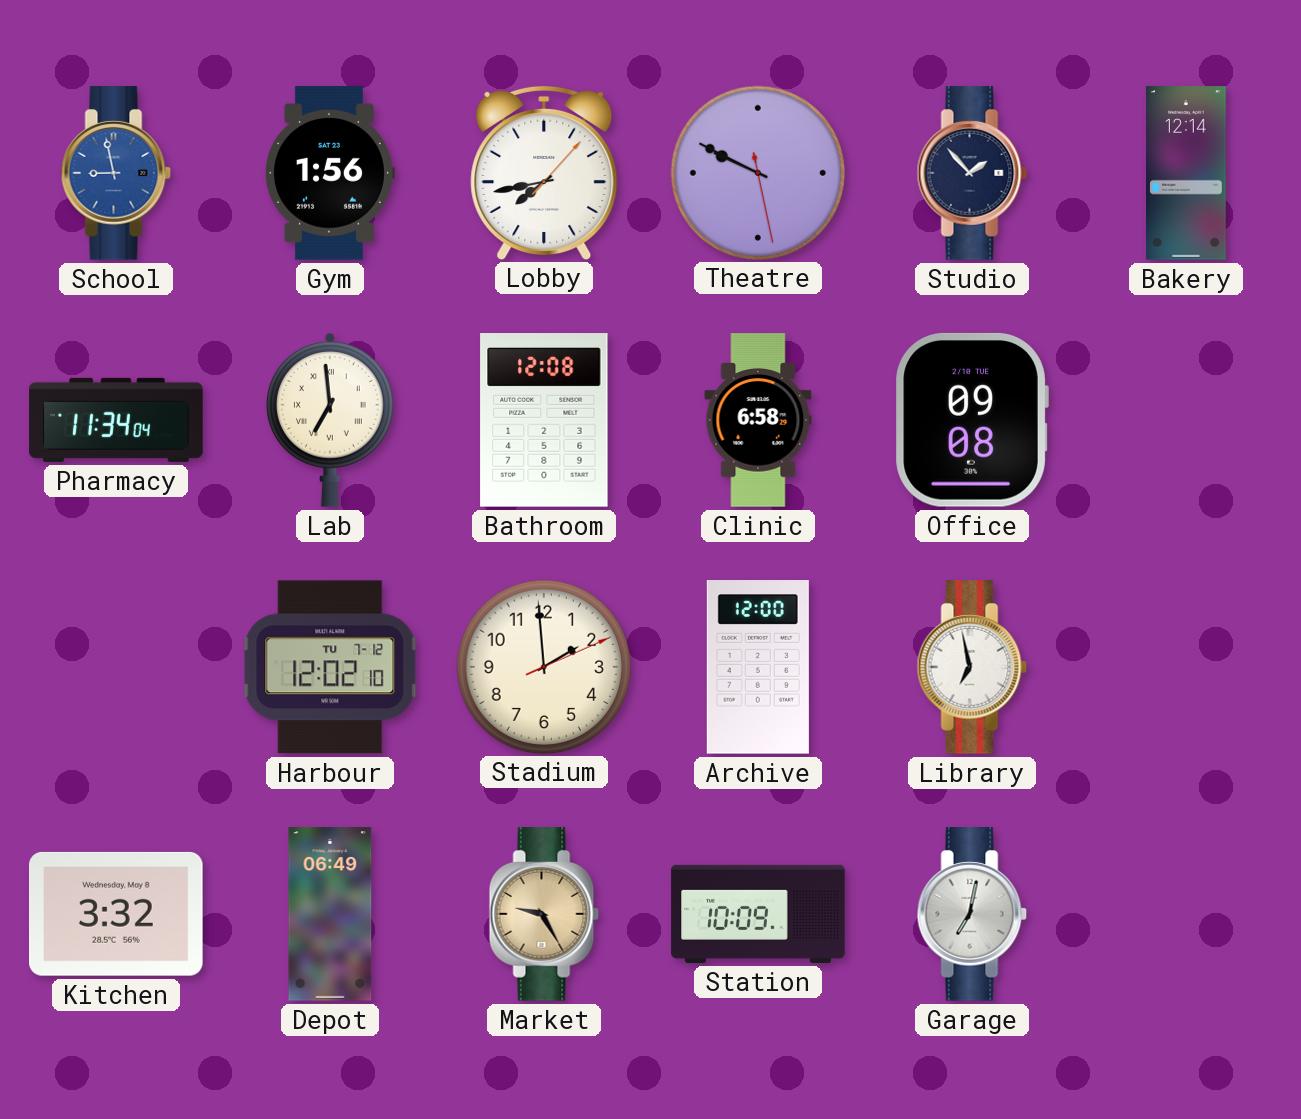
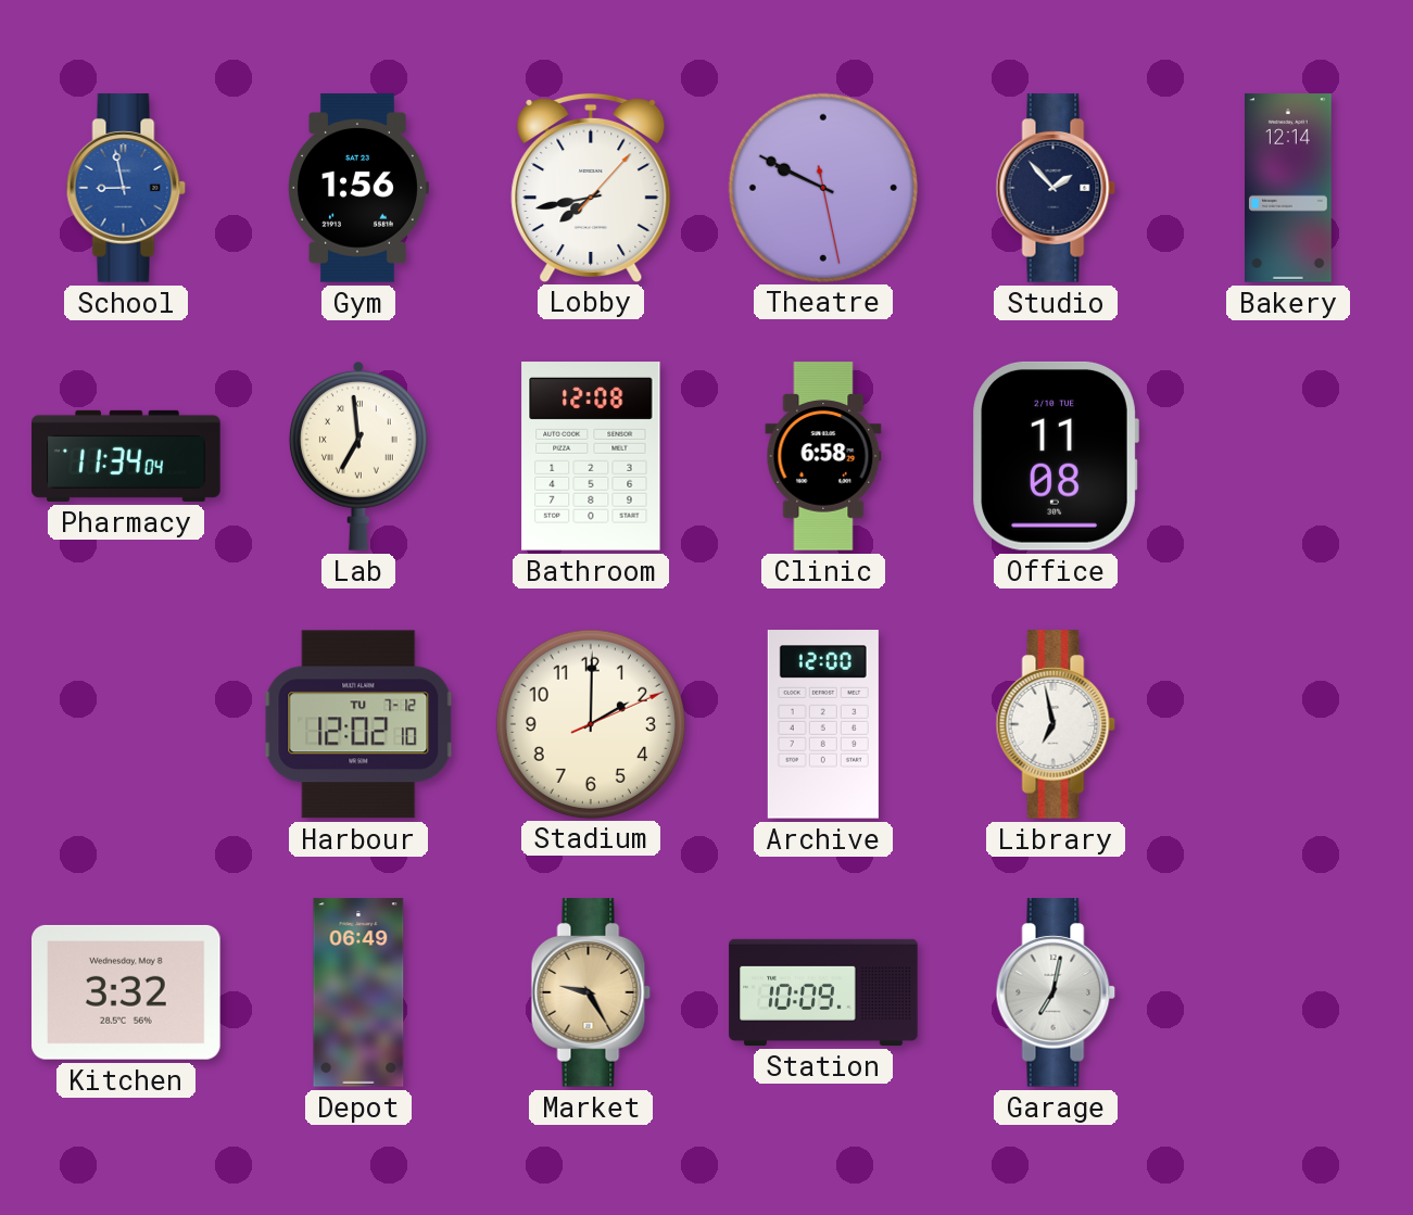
Office: 09:08 -> 11:08
Stadium: 1:59 -> 2:00
